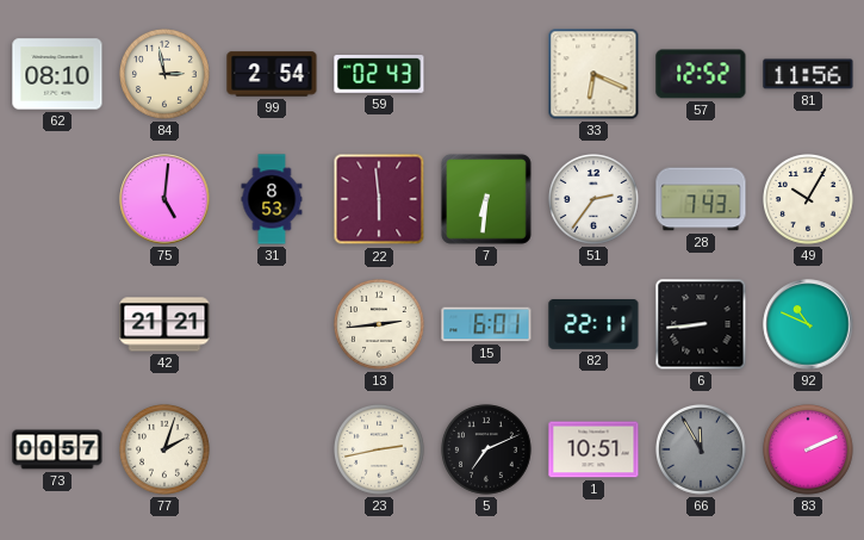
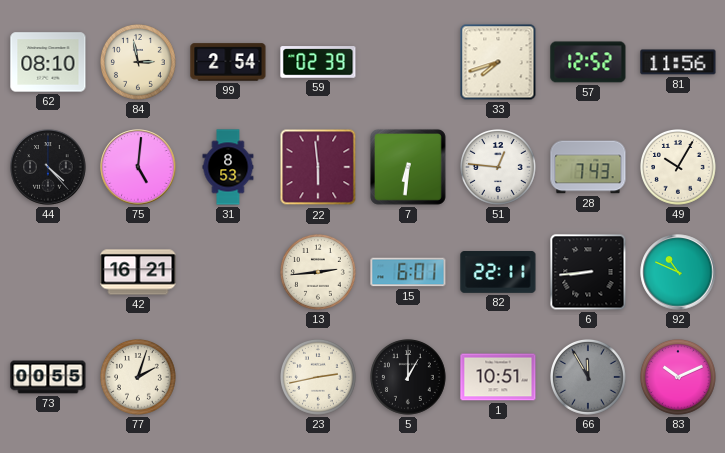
59: 02:43 -> 02:39
33: 6:19 -> 7:42
44: none -> 4:23
51: 2:36 -> 12:46
42: 21:21 -> 16:21
73: 00:57 -> 00:55
5: 7:11 -> 1:00
83: 2:11 -> 10:11
